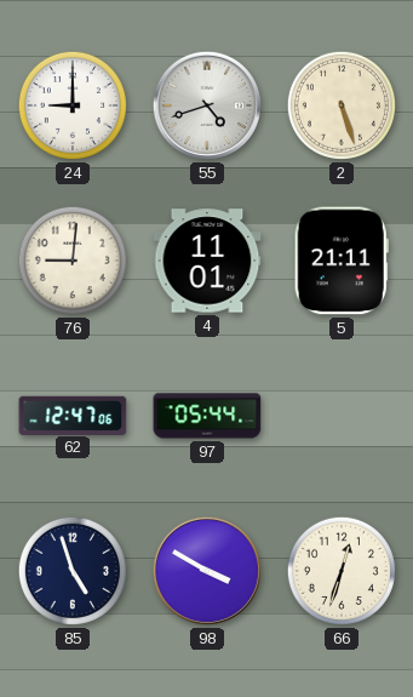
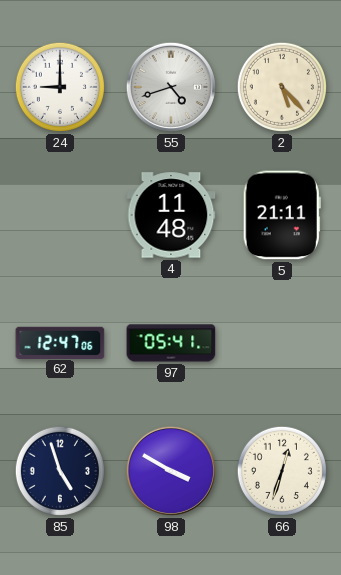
2: 5:27 -> 5:23
76: 9:01 -> none
4: 11:01 -> 11:48
97: 05:44 -> 05:41
